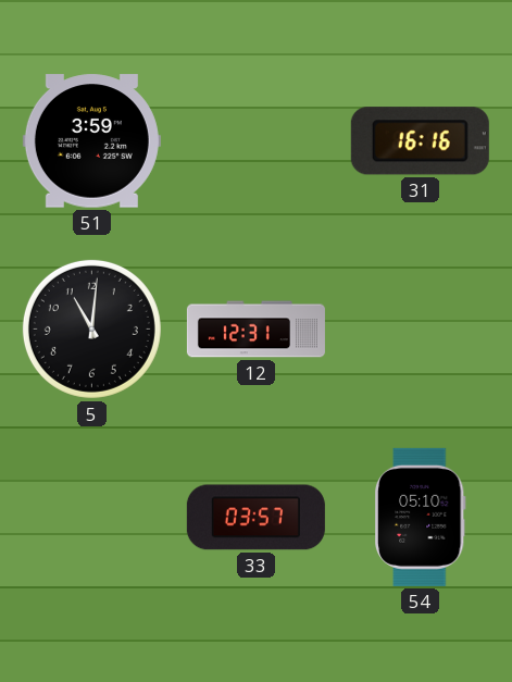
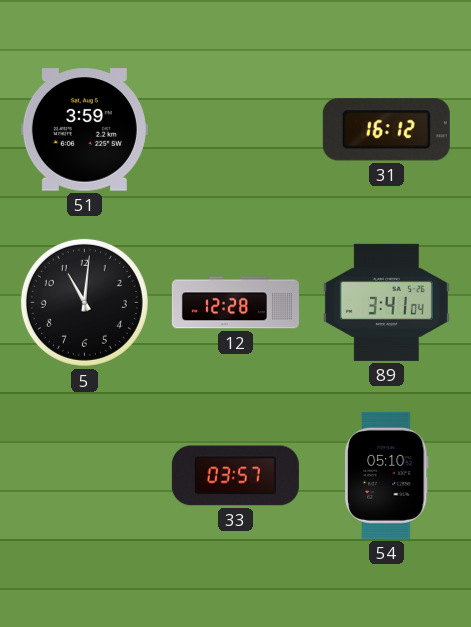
31: 16:16 -> 16:12
12: 12:31 -> 12:28
89: none -> 3:41
